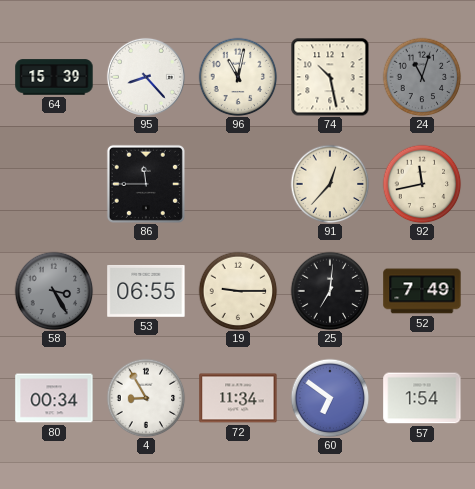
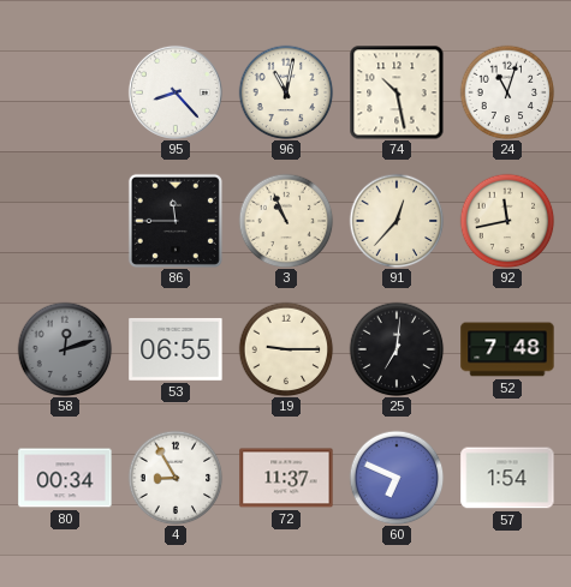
64: 15:39 -> none
24 dial: grey -> white
3: none -> 10:56
58: 3:25 -> 12:12
52: 7:49 -> 7:48
72: 11:34 -> 11:37
60: 6:51 -> 6:49
